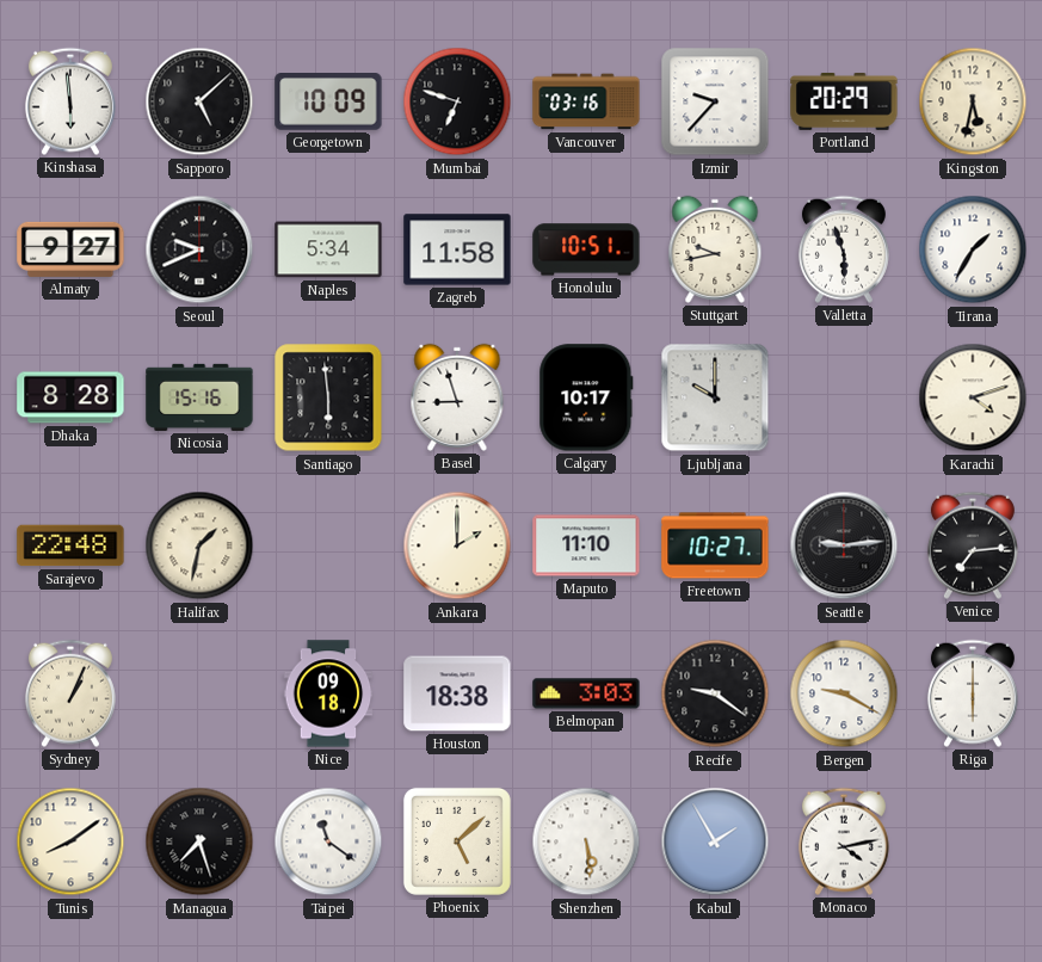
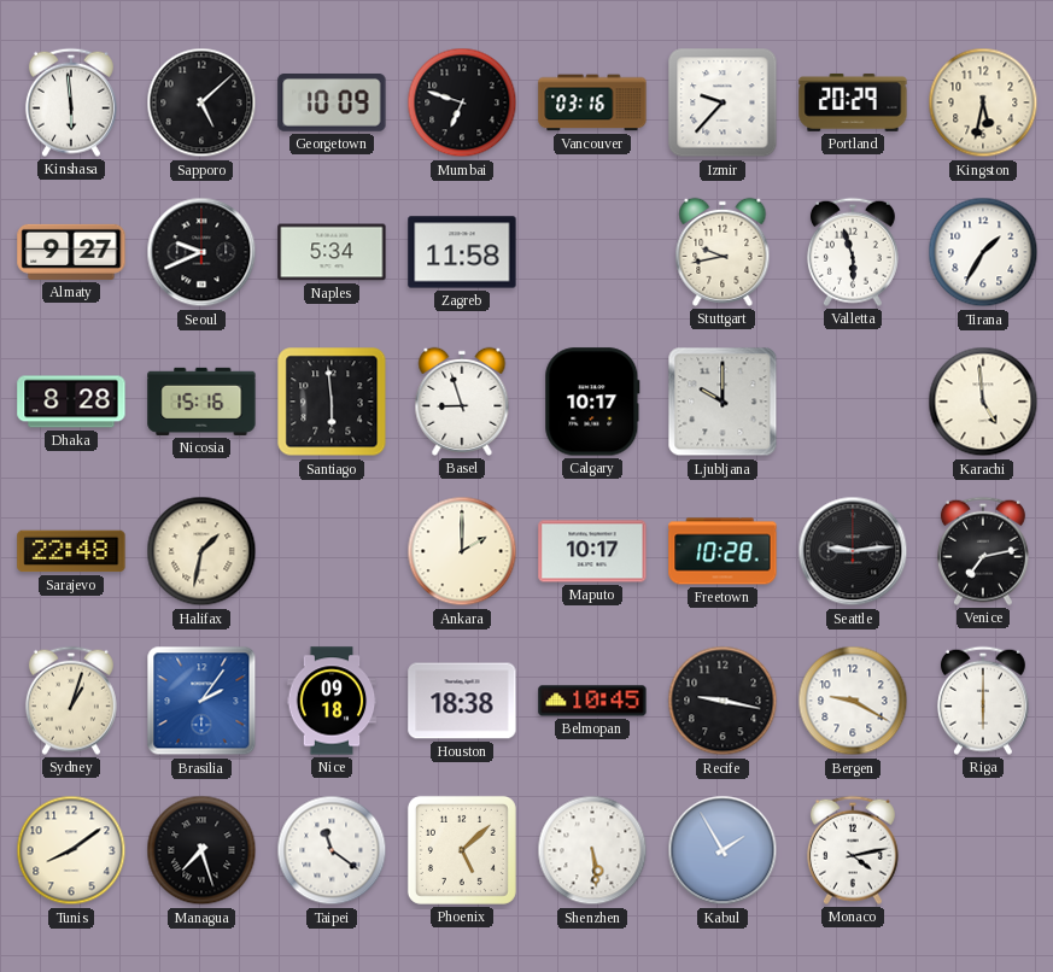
Honolulu: 10:51 -> none
Karachi: 4:12 -> 4:59
Maputo: 11:10 -> 10:17
Freetown: 10:27 -> 10:28
Venice: 7:14 -> 7:13
Sydney: 1:04 -> 1:03
Brasilia: none -> 2:06
Belmopan: 3:03 -> 10:45
Recife: 9:21 -> 9:17
